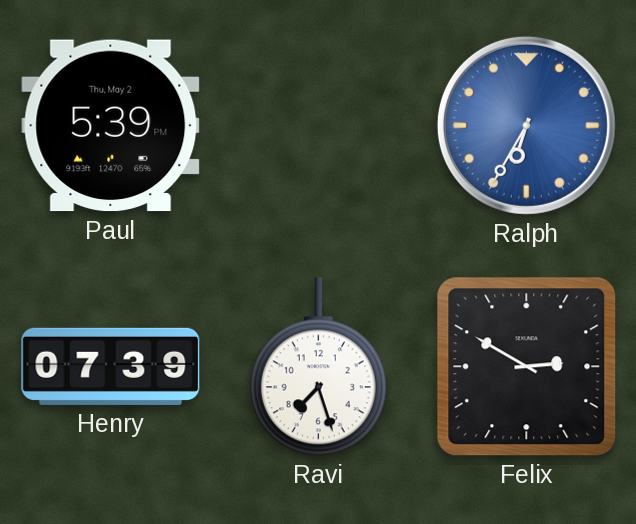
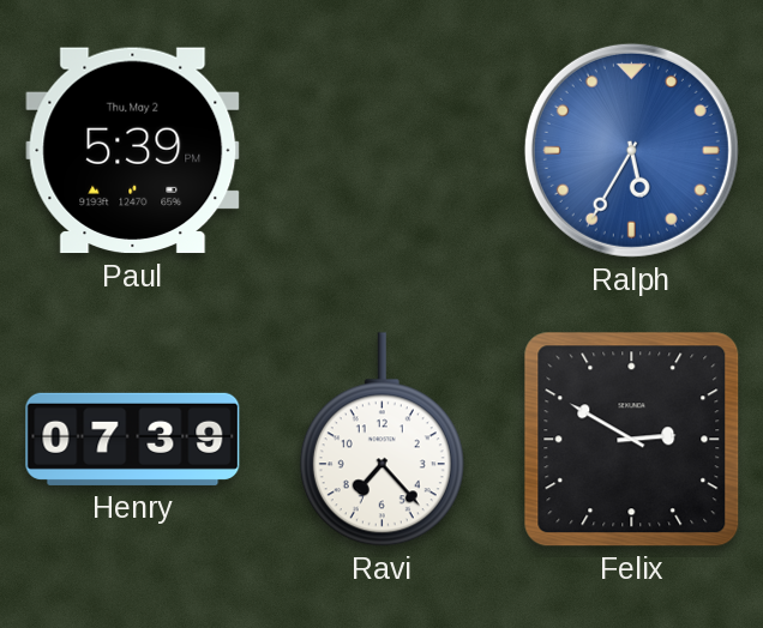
Ralph: 6:35 -> 5:35
Ravi: 7:27 -> 7:23
